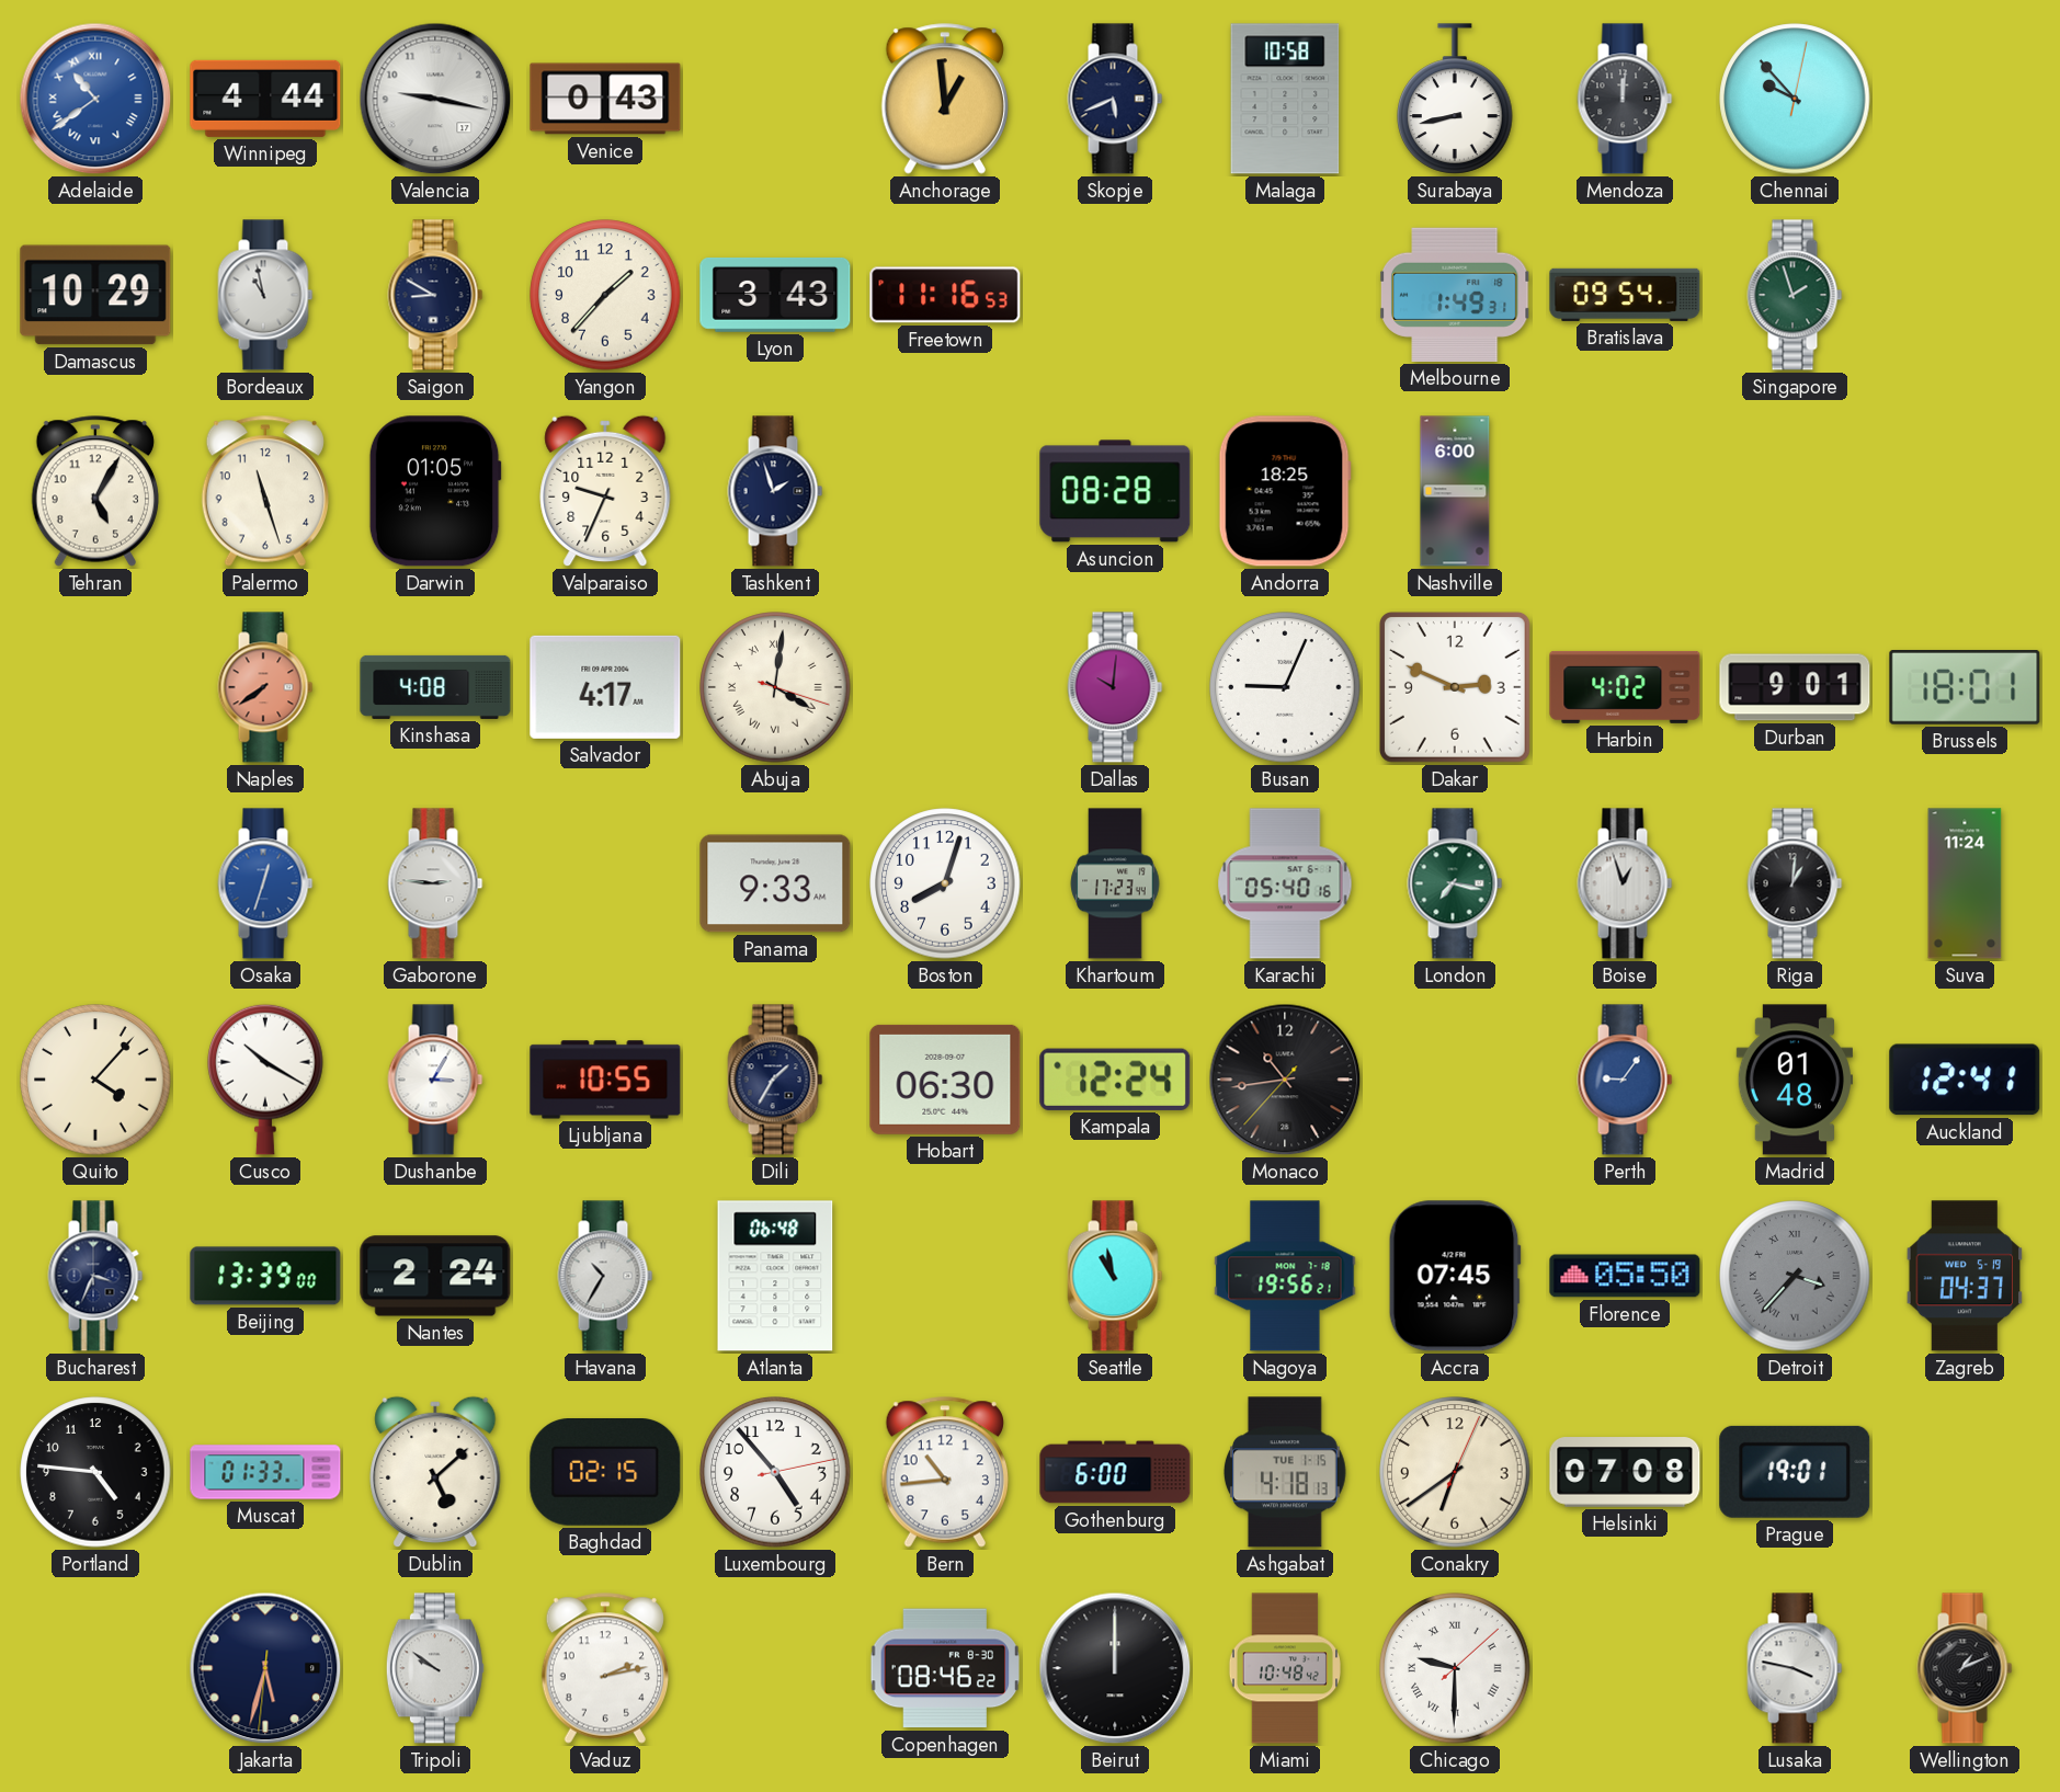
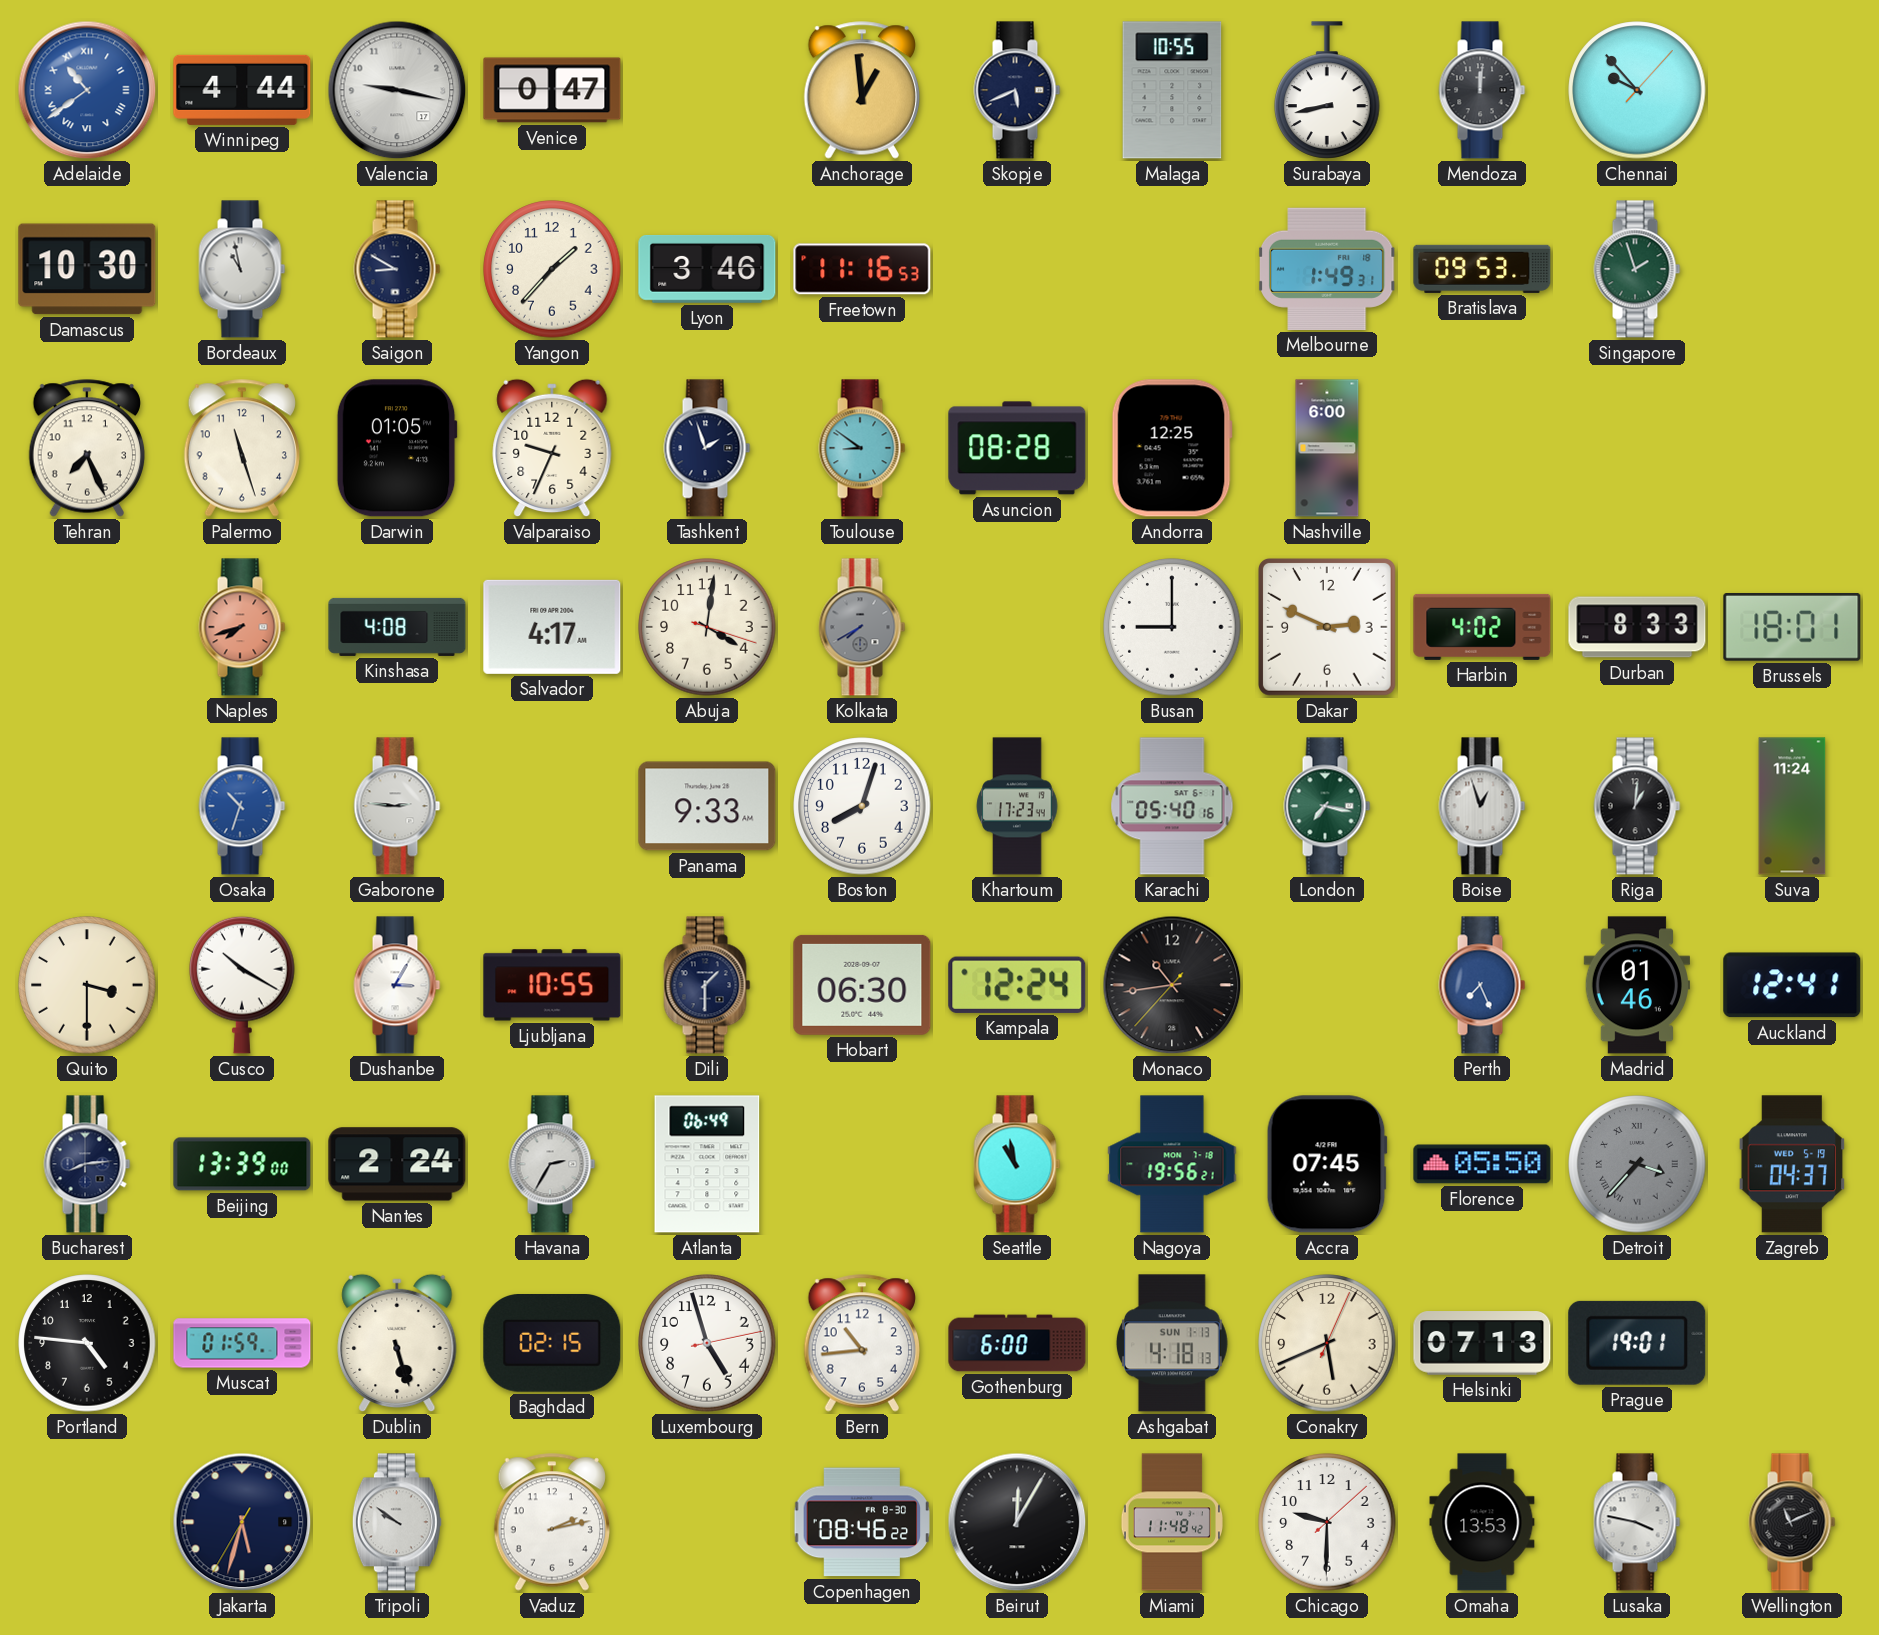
Venice: 0:43 -> 0:47
Malaga: 10:58 -> 10:55
Chennai: 9:53:02 -> 9:53:07
Damascus: 10:29 -> 10:30
Lyon: 3:43 -> 3:46
Bratislava: 09:54 -> 09:53
Tehran: 5:05 -> 7:26
Toulouse: none -> 8:51
Andorra: 18:25 -> 12:25
Naples: 7:39 -> 7:42
Abuja numerals: Roman -> Arabic
Kolkata: none -> 7:40
Dallas: 10:01 -> none
Busan: 9:04 -> 9:00
Durban: 9:01 -> 8:33
Osaka: 12:33 -> 10:33
Quito: 4:07 -> 3:30
Dili: 1:35 -> 1:30
Perth: 9:06 -> 7:26
Madrid: 01:48 -> 01:46
Bucharest: 3:34 -> 8:14
Havana: 10:35 -> 2:35
Atlanta: 06:48 -> 06:49
Muscat: 01:33 -> 01:59
Dublin: 5:08 -> 5:27
Luxembourg: 4:53 -> 4:57
Ashgabat date: TUE 1-15 -> SUN 1-13
Conakry: 6:39 -> 5:41
Helsinki: 07:08 -> 07:13
Jakarta: 5:32:31 -> 5:32:35
Beirut: 12:00 -> 12:05
Miami: 10:48 -> 11:48
Chicago numerals: Roman -> Arabic
Omaha: none -> 13:53
Wellington: 1:11 -> 11:11
